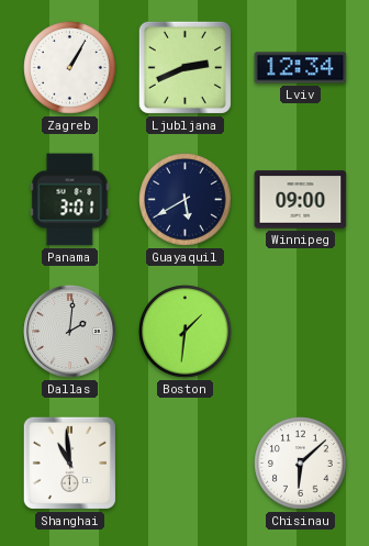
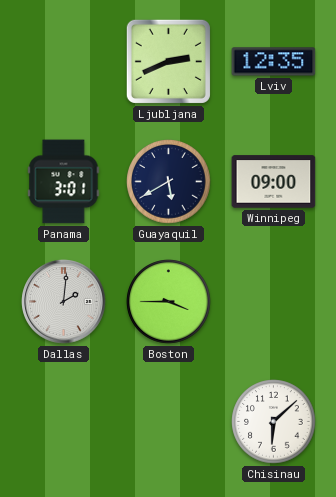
Zagreb: 1:05 -> none
Lviv: 12:34 -> 12:35
Boston: 1:31 -> 3:45
Shanghai: 10:59 -> none
